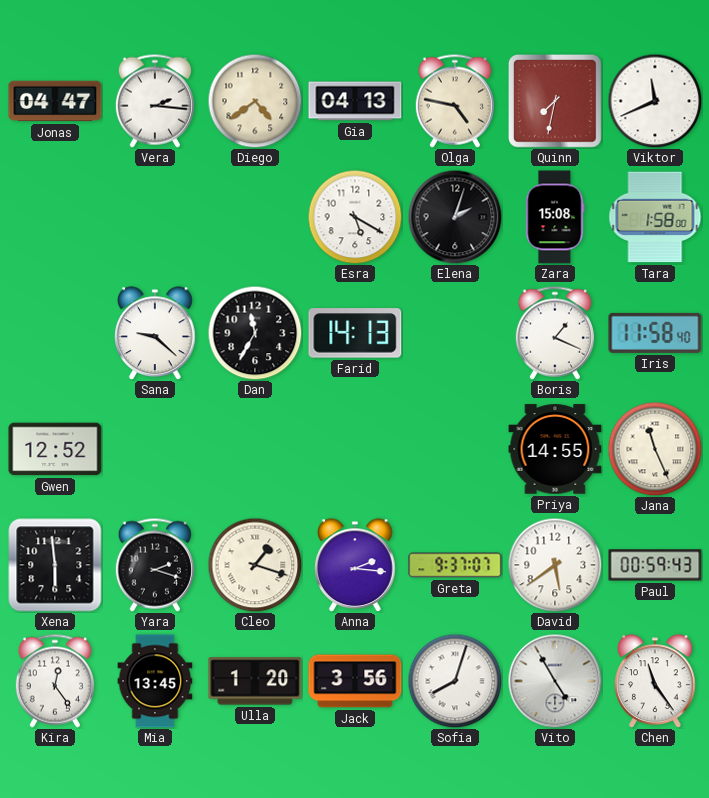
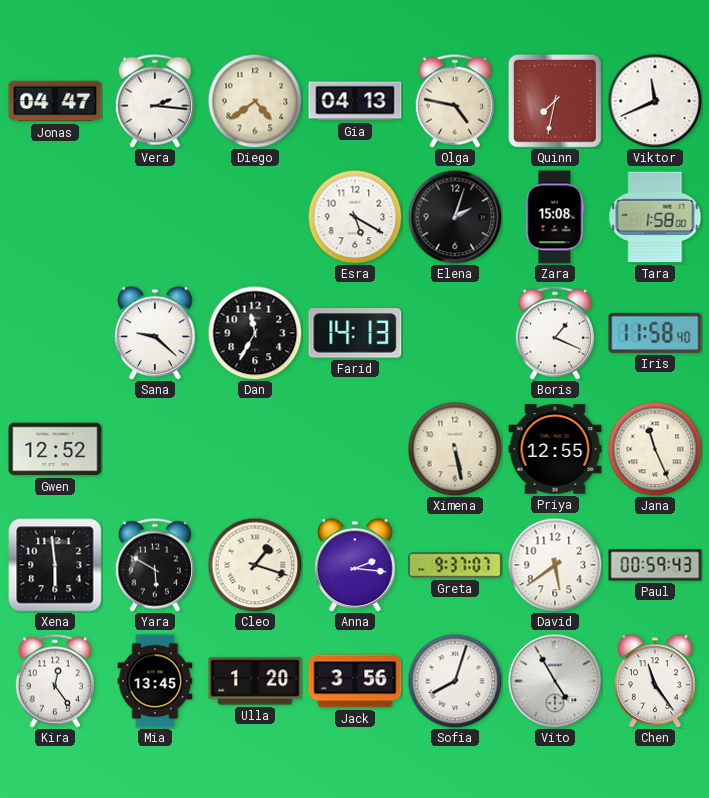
Ximena: none -> 5:28
Priya: 14:55 -> 12:55
Yara: 2:18 -> 5:50
